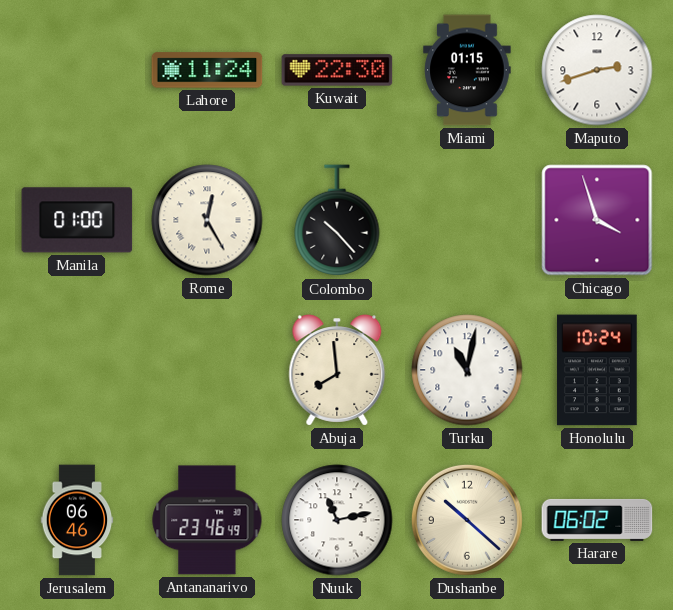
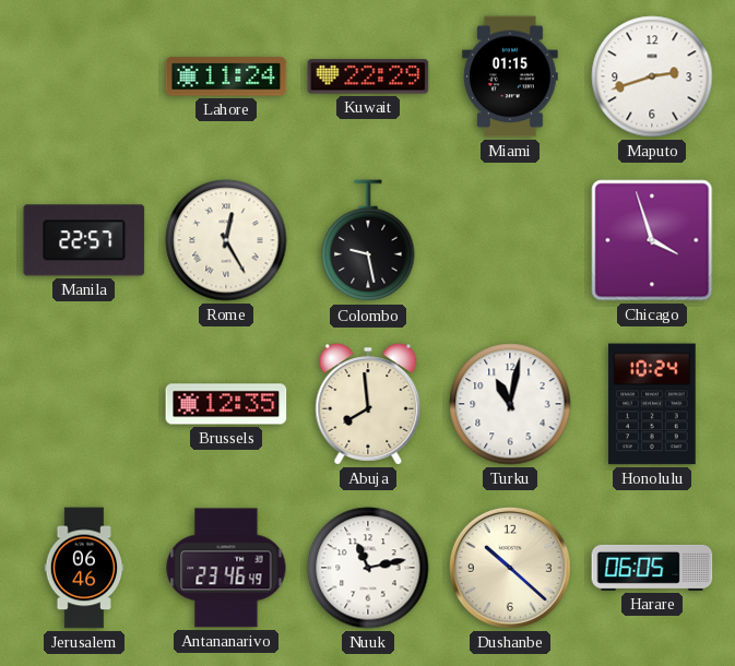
Kuwait: 22:30 -> 22:29
Manila: 01:00 -> 22:57
Colombo: 10:23 -> 9:28
Brussels: none -> 12:35
Harare: 06:02 -> 06:05
